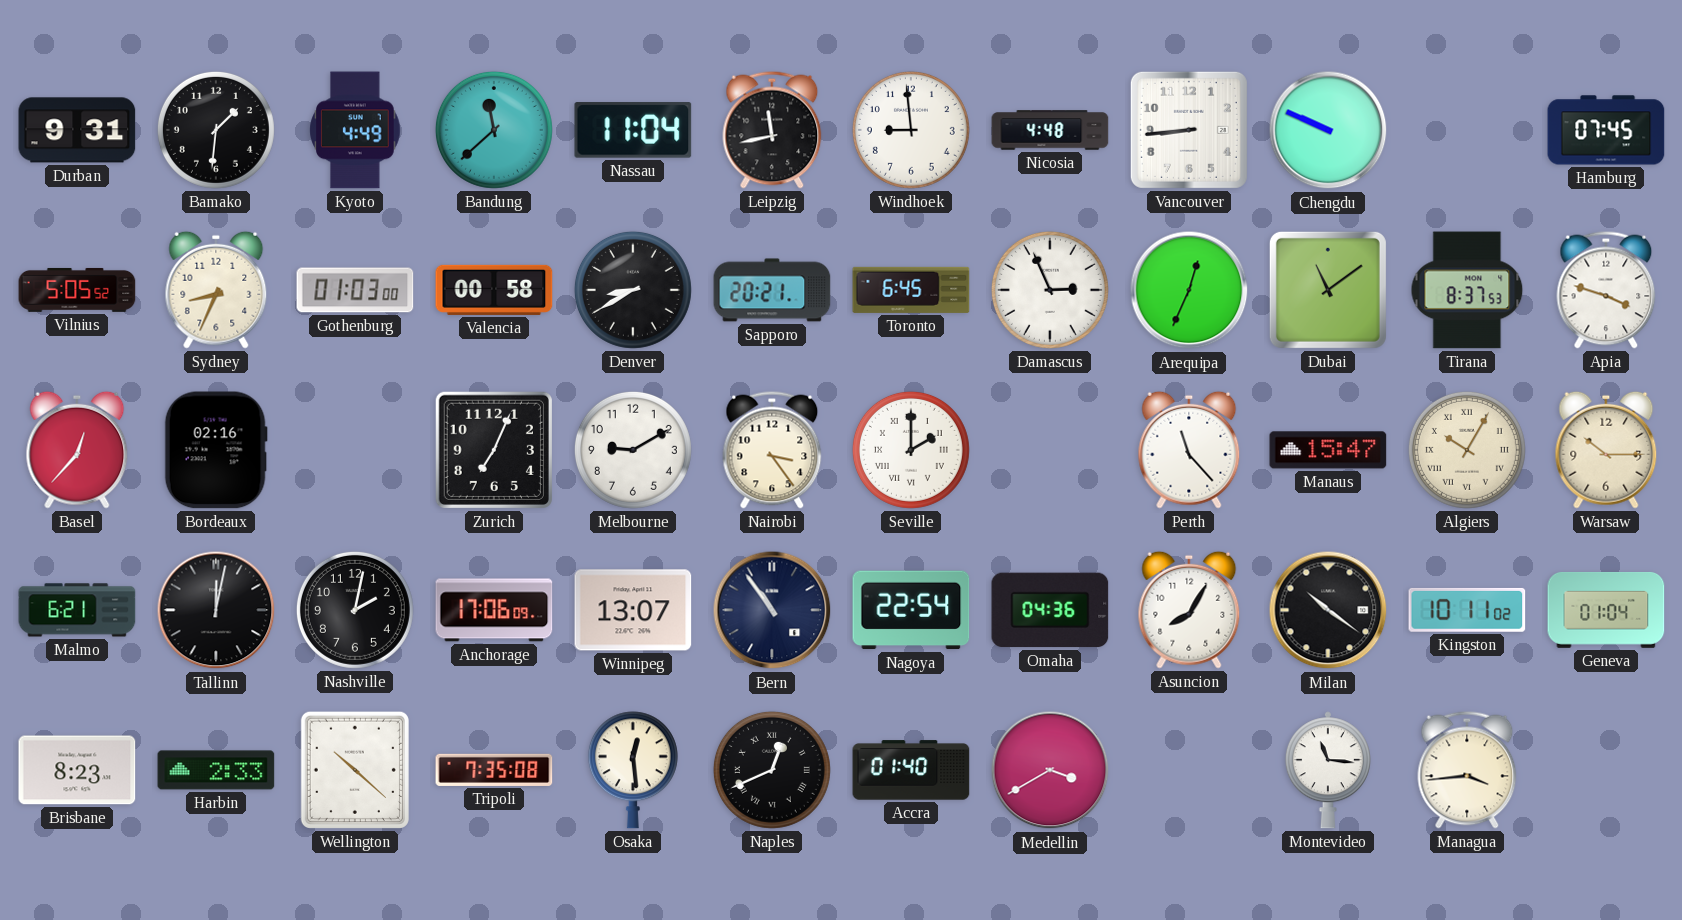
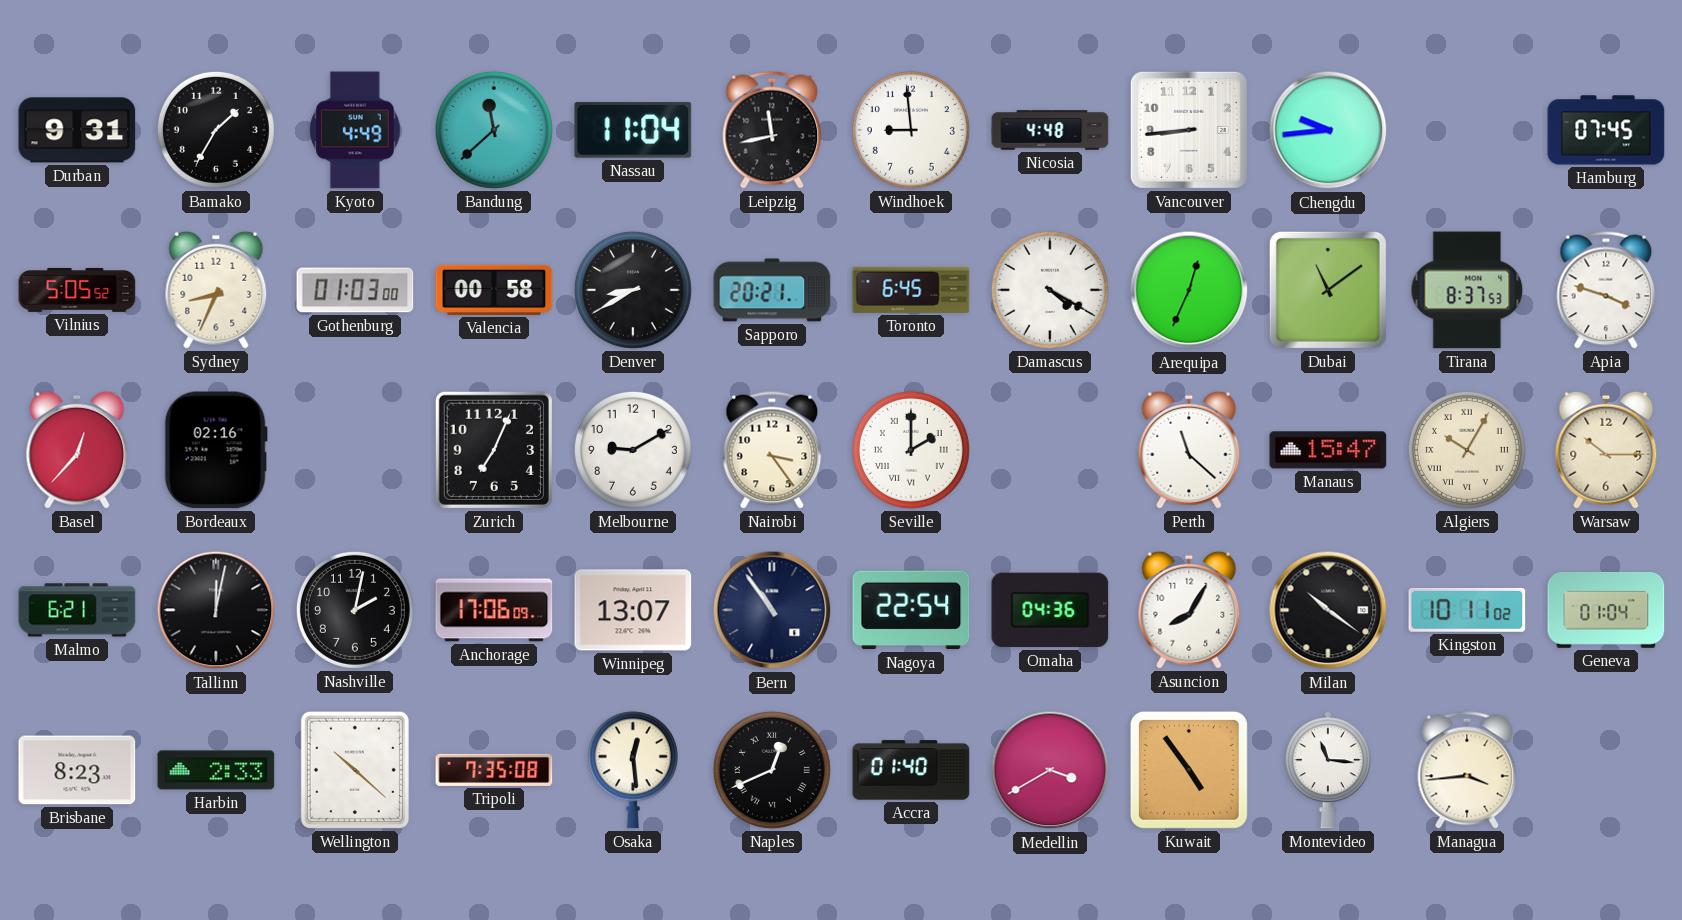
Bamako: 1:31 -> 1:35
Chengdu: 9:49 -> 9:44
Damascus: 2:56 -> 4:20
Perth: 11:23 -> 11:22
Kuwait: none -> 4:54
